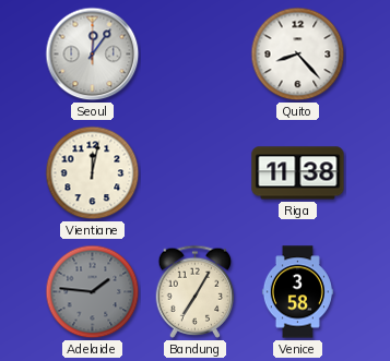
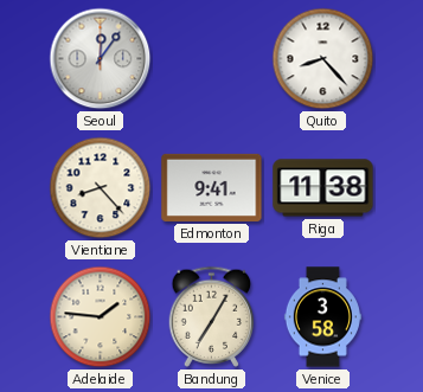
Vientiane: 12:02 -> 8:23
Edmonton: none -> 9:41
Adelaide dial: grey -> cream
